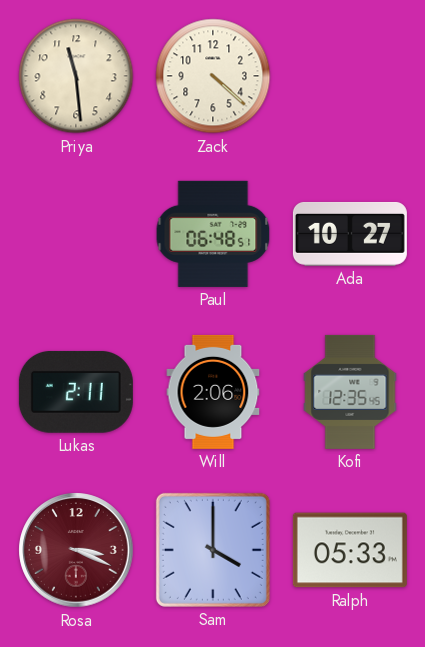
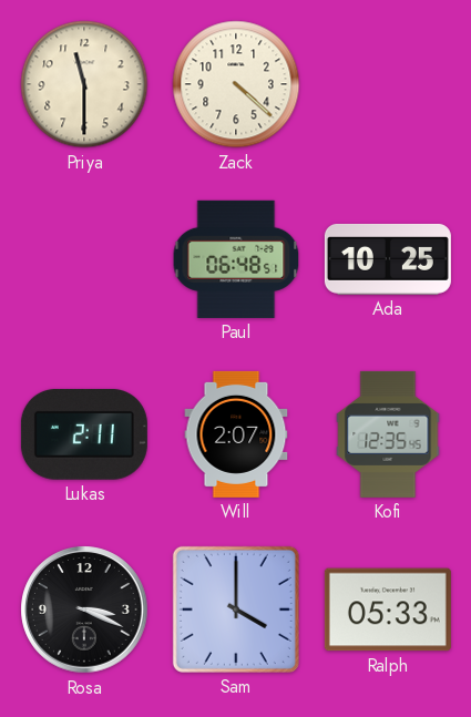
Priya: 11:29 -> 11:30
Ada: 10:27 -> 10:25
Will: 2:06 -> 2:07
Rosa dial: burgundy -> black
